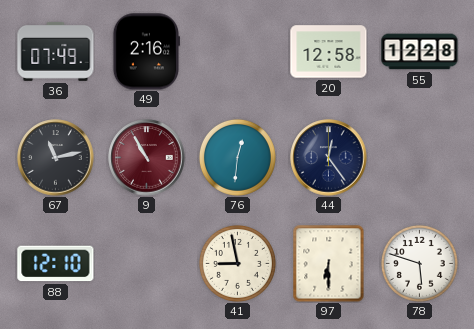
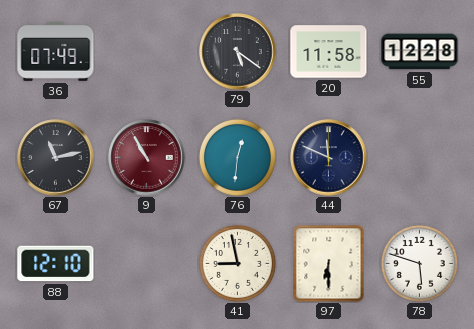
49: 2:16 -> none
79: none -> 5:21
20: 12:58 -> 11:58
44: 12:24 -> 11:49
